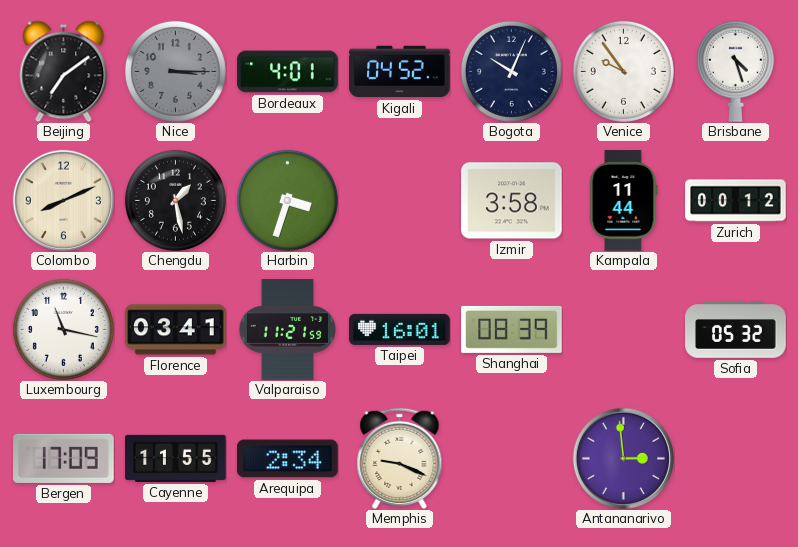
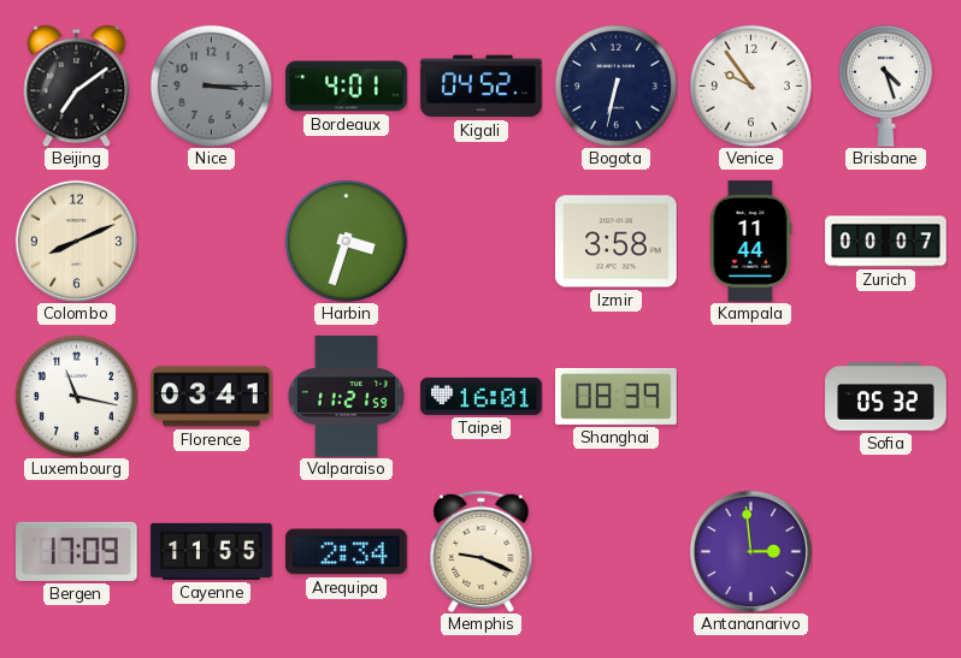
Bogota: 10:04 -> 6:32
Chengdu: 1:28 -> none
Zurich: 00:12 -> 00:07
